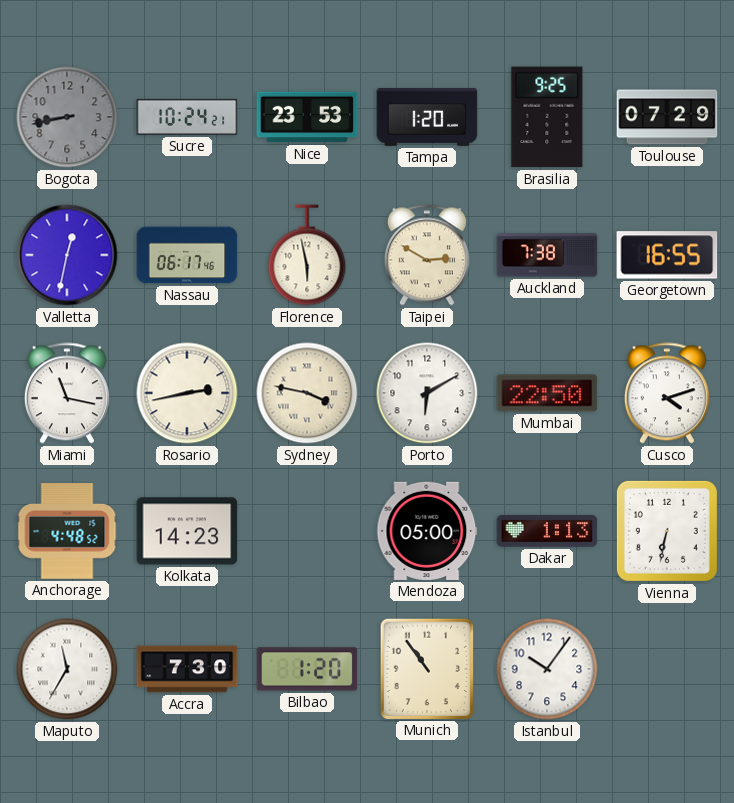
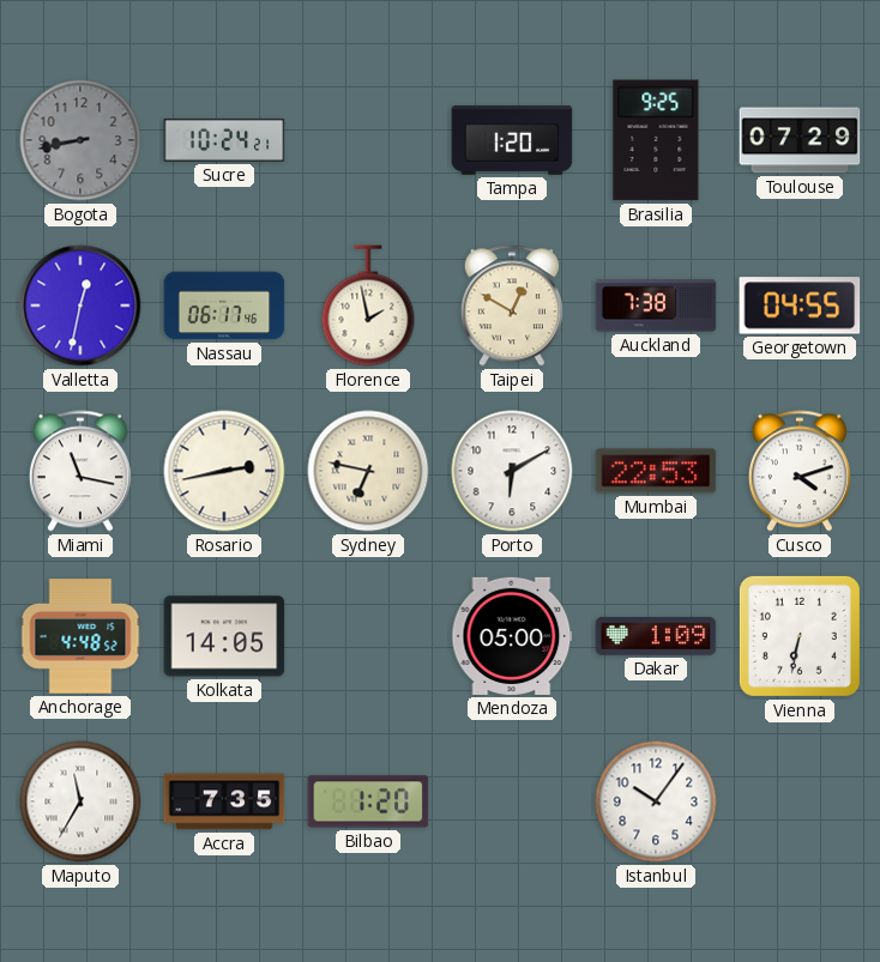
Nice: 23:53 -> none
Florence: 5:58 -> 1:58
Taipei: 2:50 -> 12:50
Georgetown: 16:55 -> 04:55
Sydney: 3:47 -> 6:47
Mumbai: 22:50 -> 22:53
Kolkata: 14:23 -> 14:05
Dakar: 1:13 -> 1:09
Accra: 7:30 -> 7:35
Munich: 10:54 -> none
